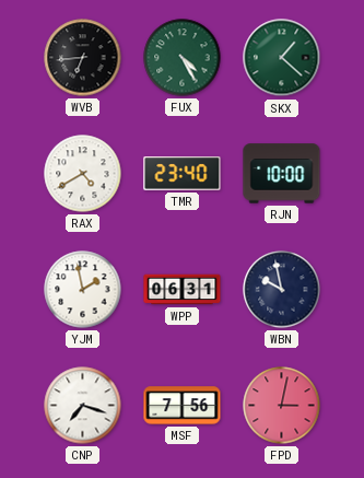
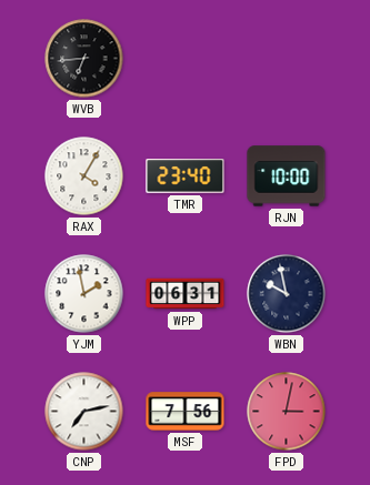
FUX: 4:25 -> none
SKX: 1:22 -> none
RAX: 4:40 -> 4:05
CNP: 7:18 -> 7:13
